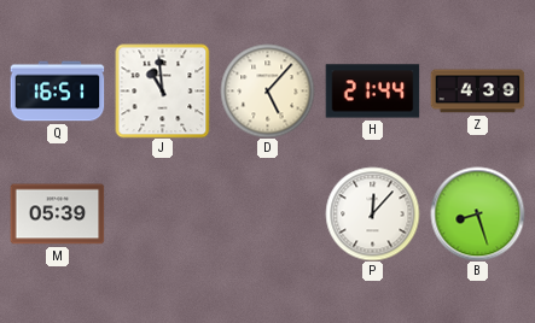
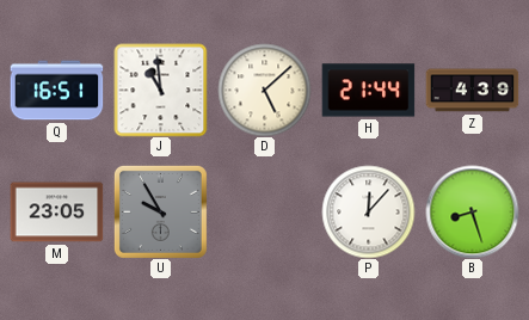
D: 5:07 -> 5:08
M: 05:39 -> 23:05
U: none -> 9:55
